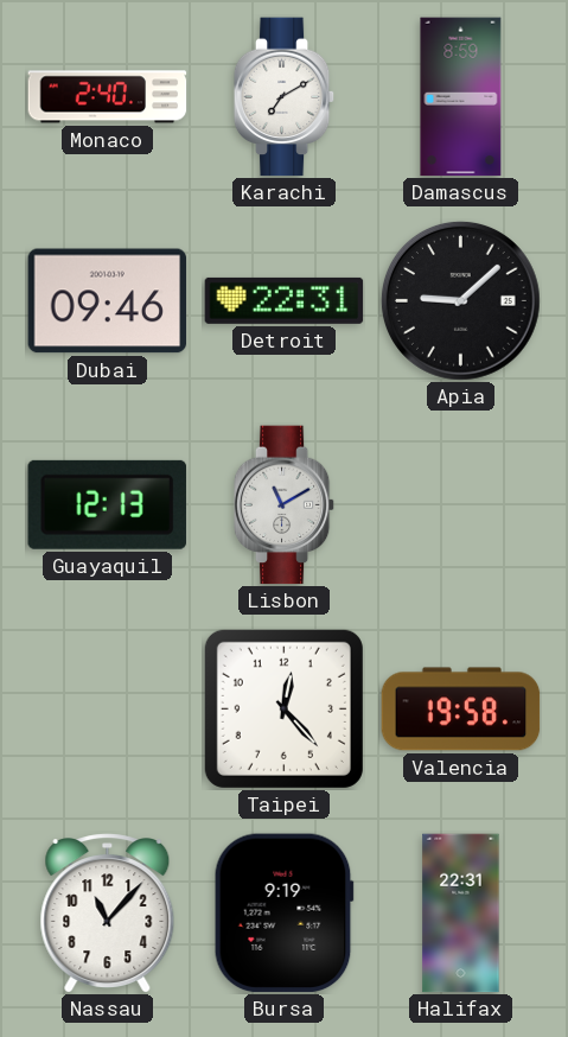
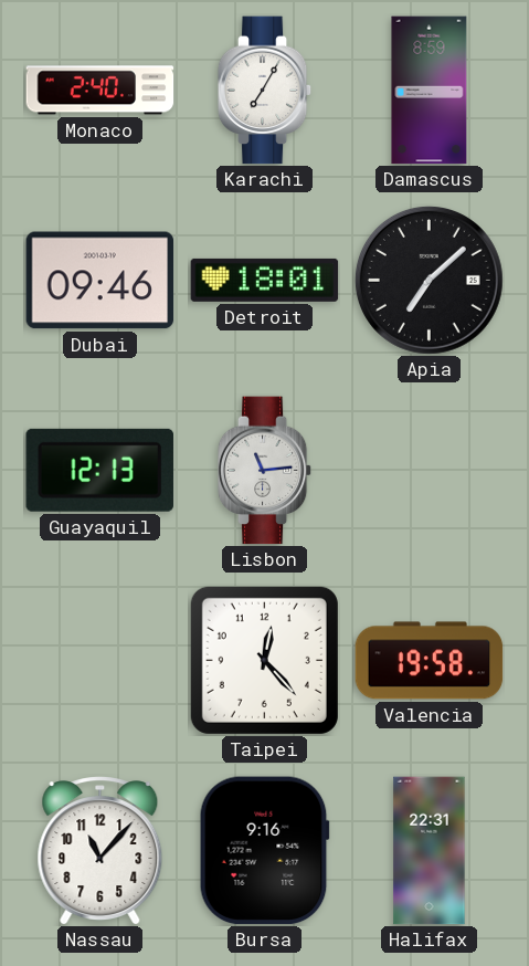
Karachi: 7:10 -> 7:05
Detroit: 22:31 -> 18:01
Apia: 9:08 -> 7:08
Lisbon: 11:10 -> 11:14
Bursa: 9:19 -> 9:16
